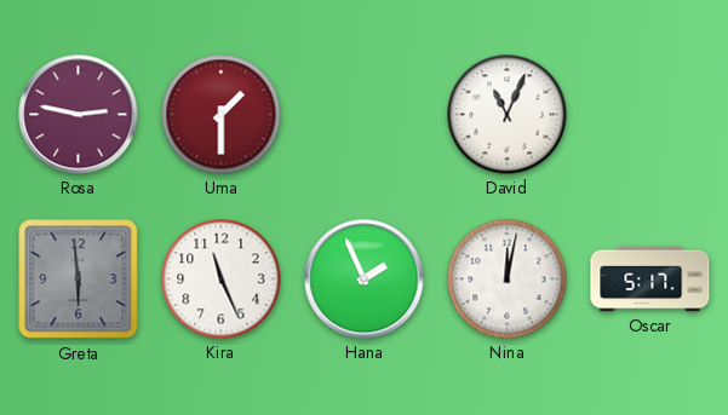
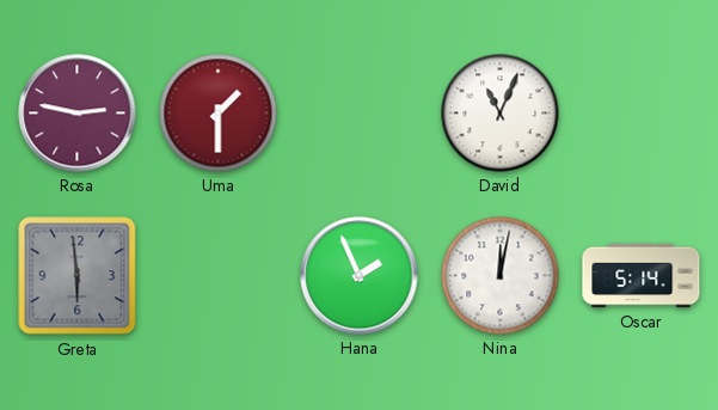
Kira: 11:26 -> none
Oscar: 5:17 -> 5:14
